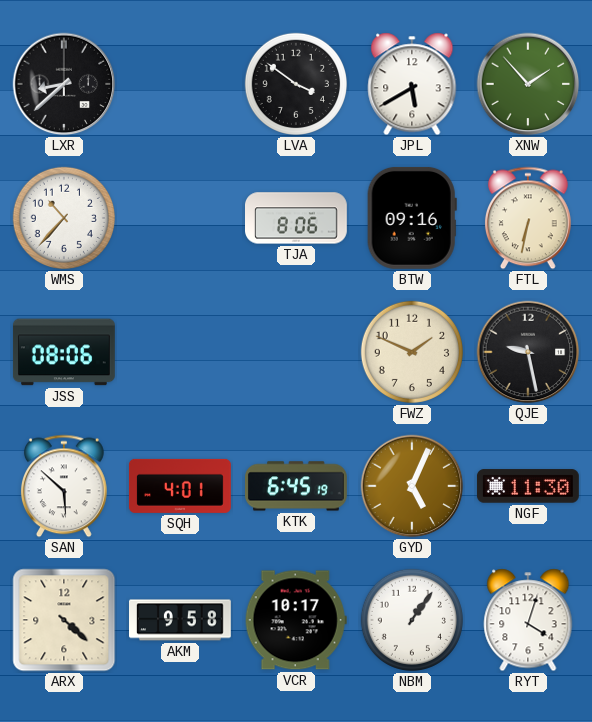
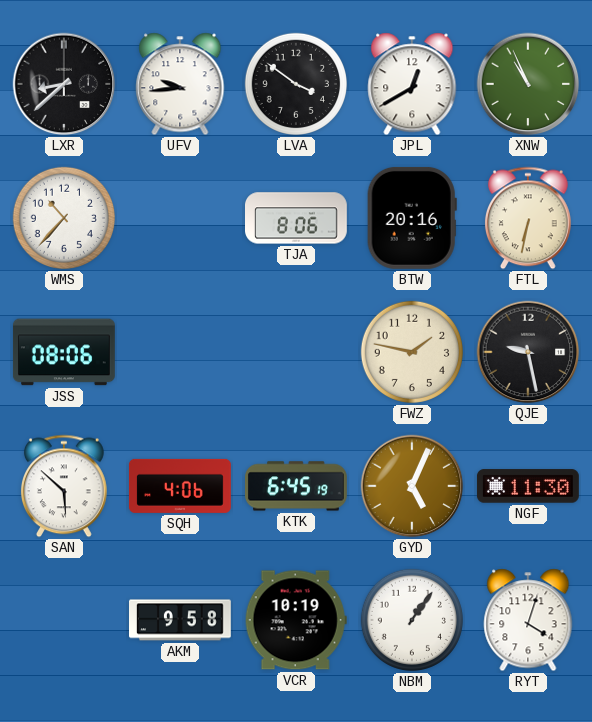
UFV: none -> 9:44
JPL: 5:40 -> 12:40
XNW: 1:53 -> 10:56
BTW: 09:16 -> 20:16
FWZ: 1:49 -> 1:47
SQH: 4:01 -> 4:06
ARX: 4:22 -> none
VCR: 10:17 -> 10:19
